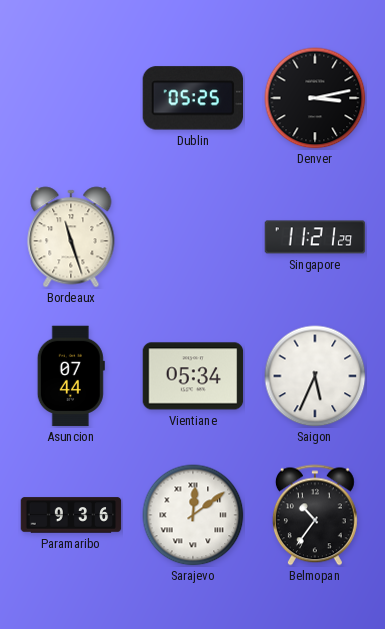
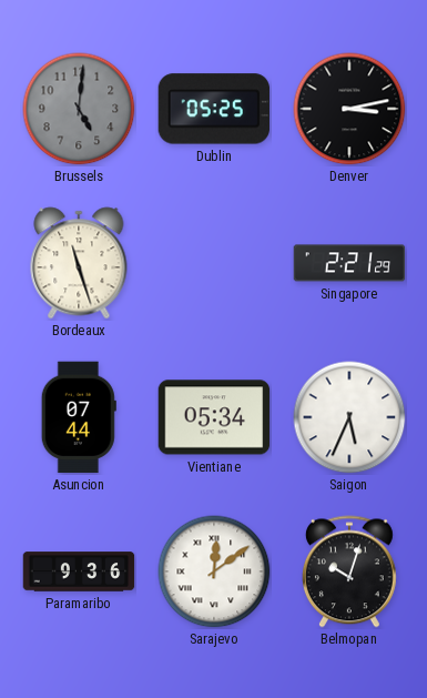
Brussels: none -> 5:01
Singapore: 11:21 -> 2:21
Belmopan: 10:36 -> 10:03
